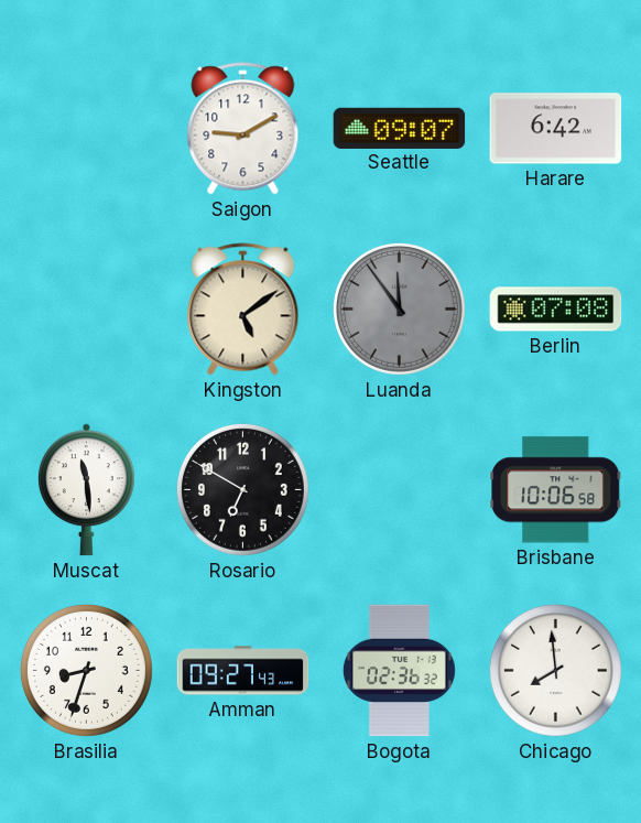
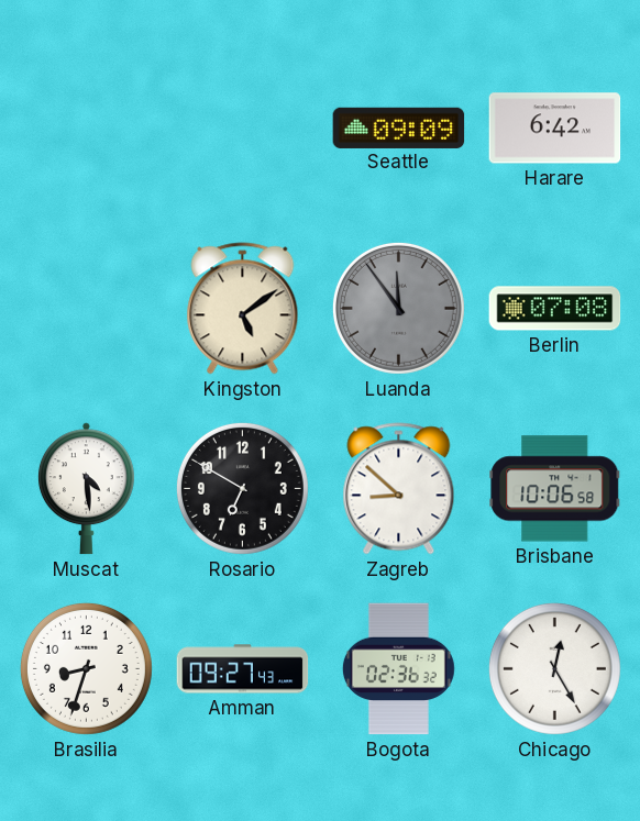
Saigon: 9:10 -> none
Seattle: 09:07 -> 09:09
Muscat: 11:29 -> 4:29
Zagreb: none -> 8:52
Chicago: 7:59 -> 12:25
